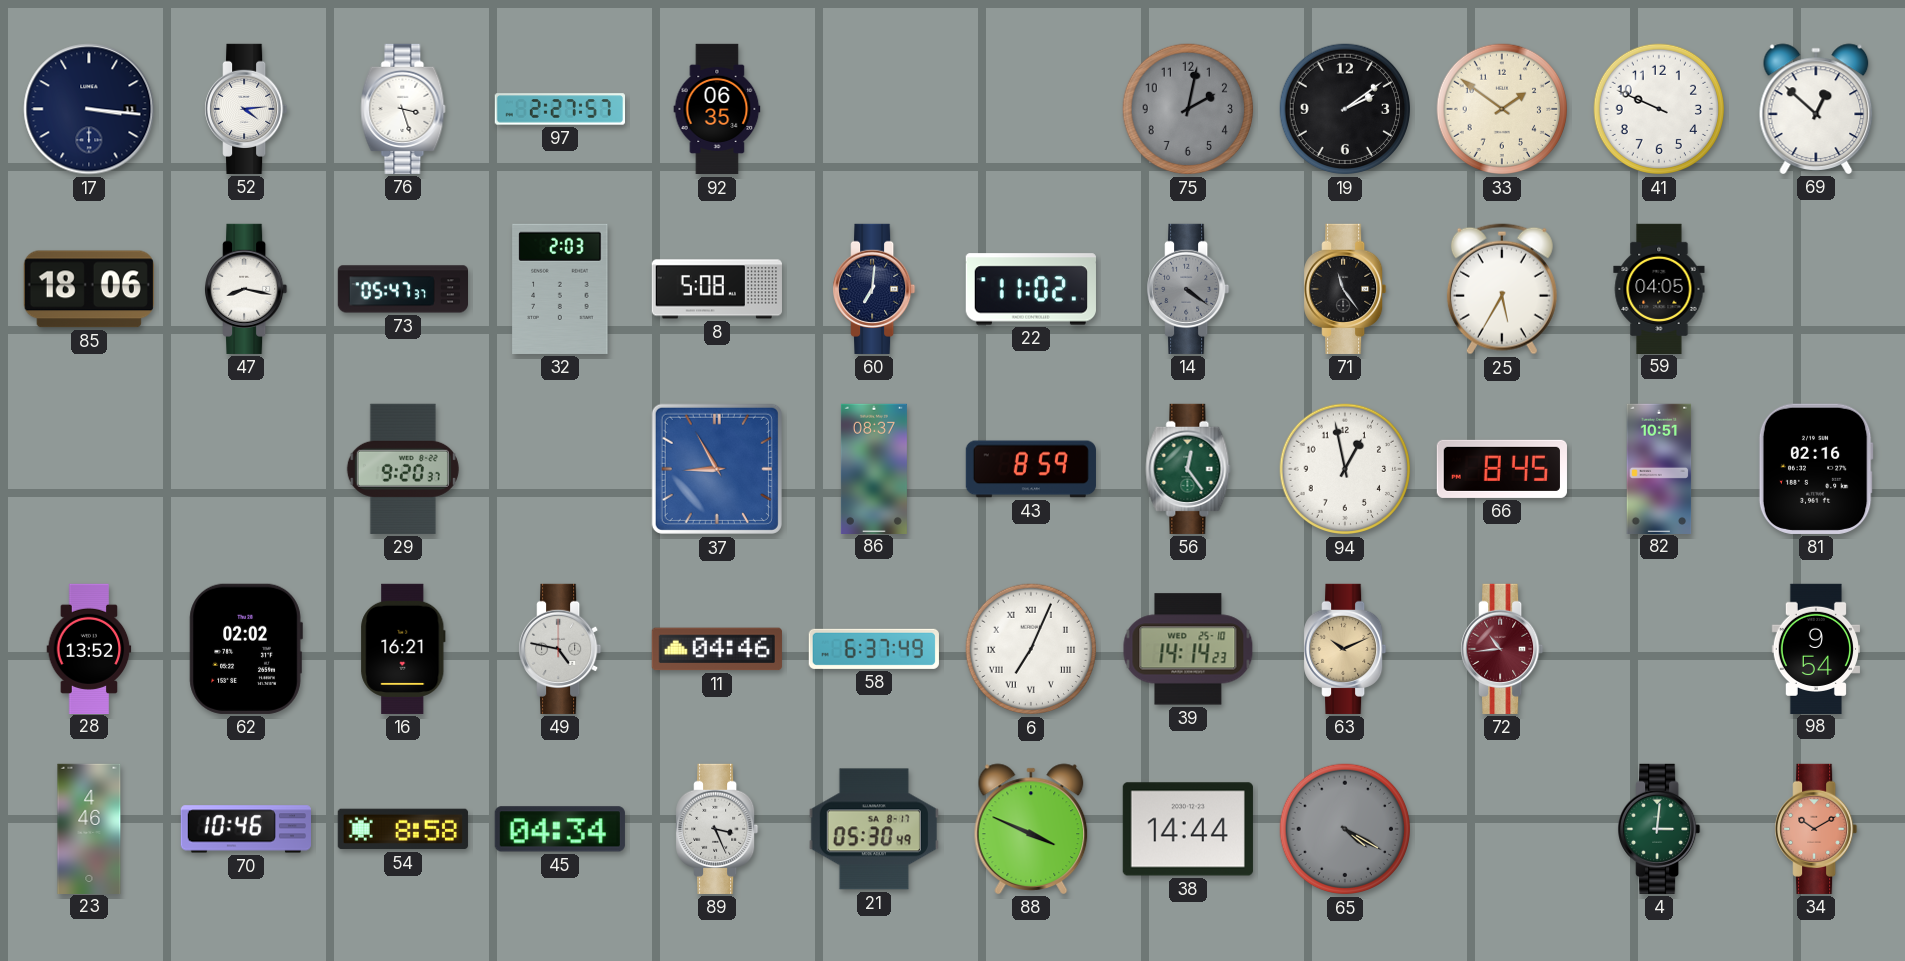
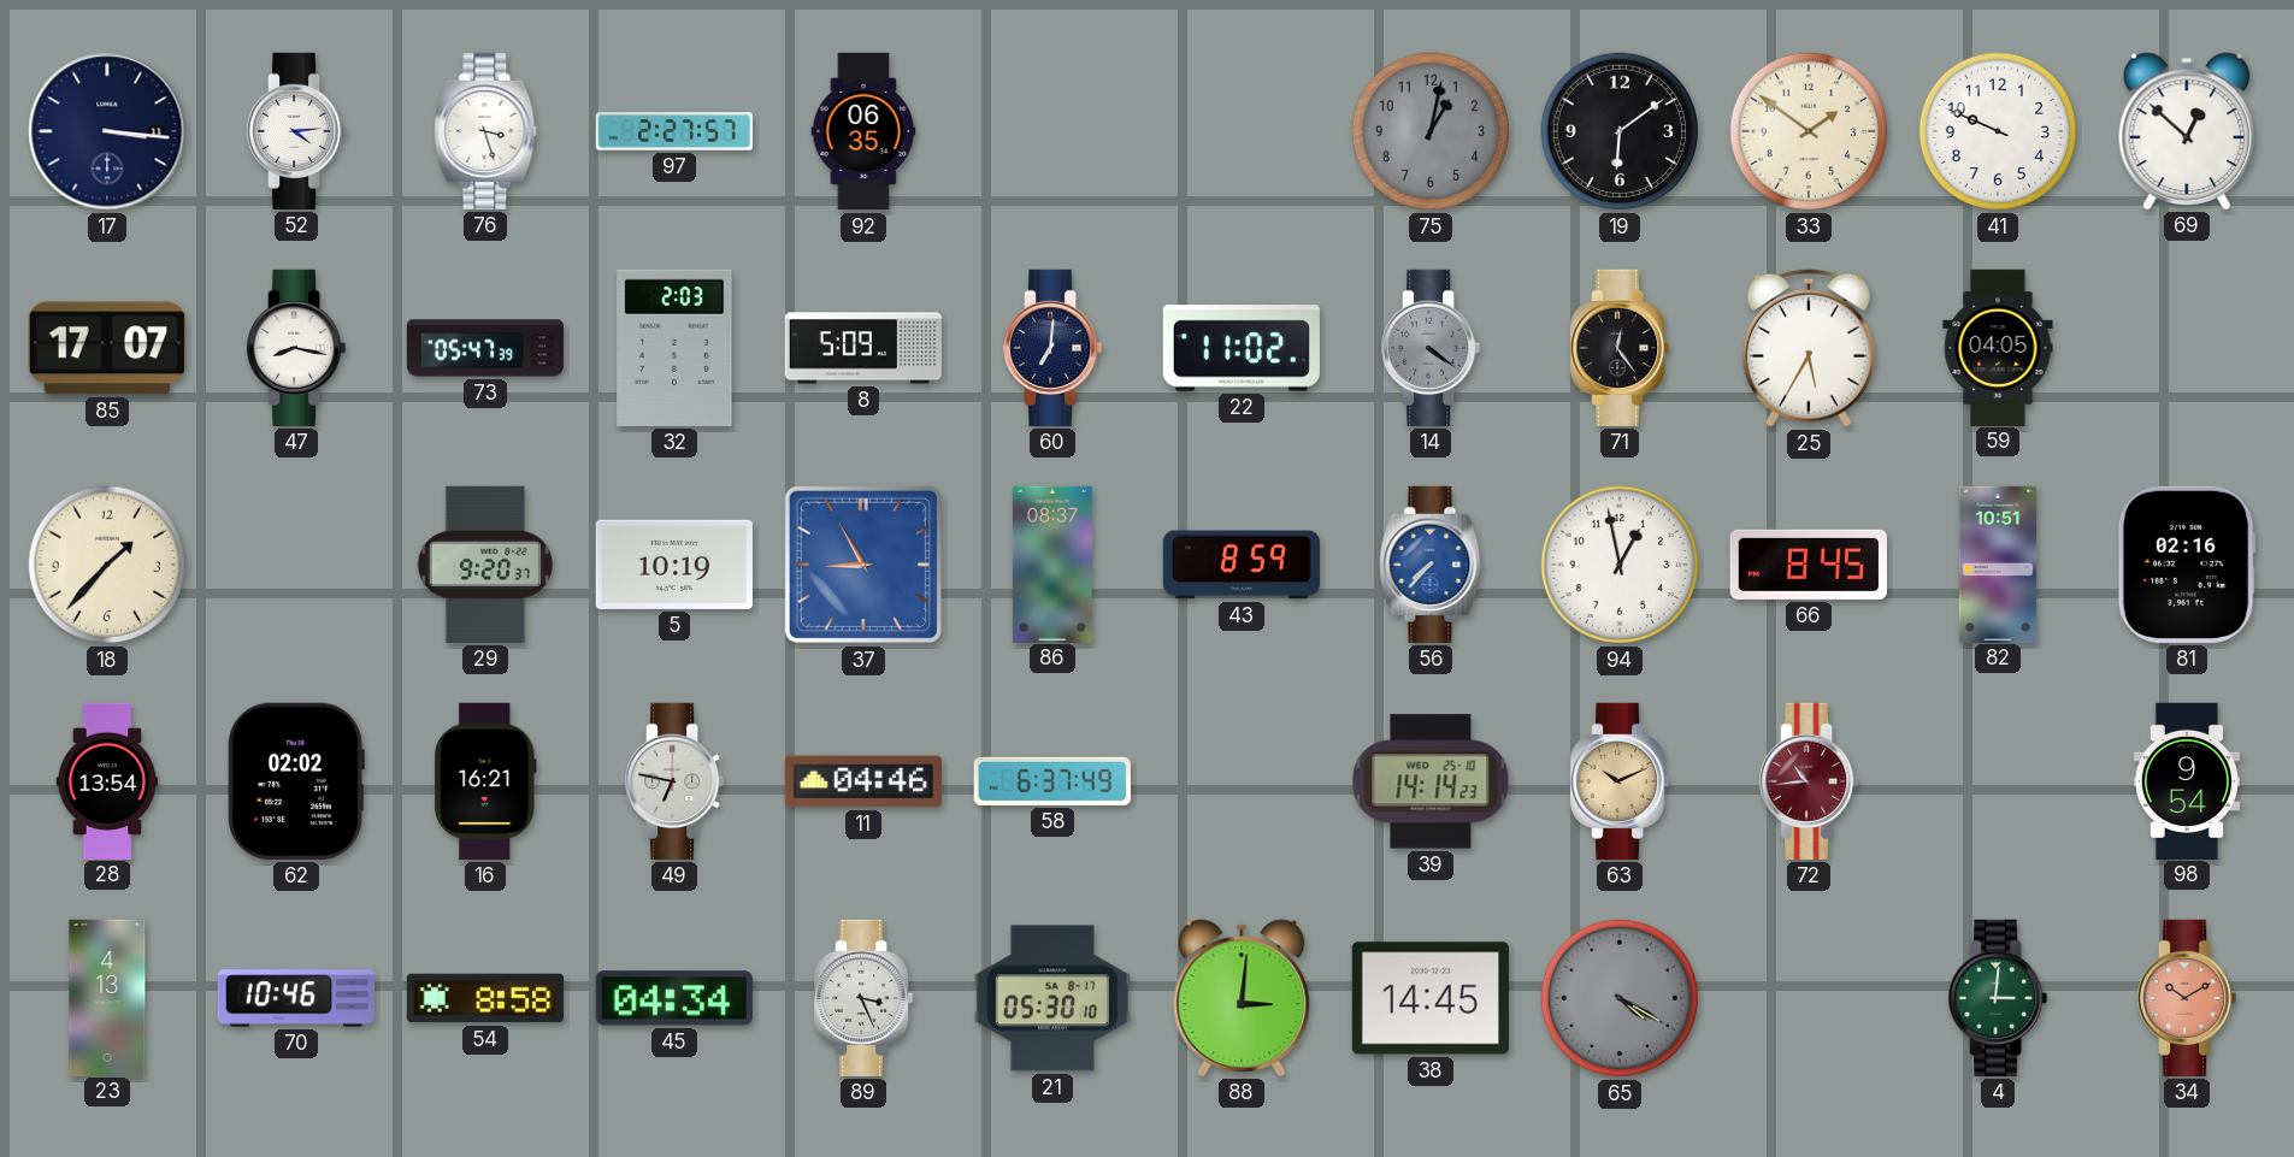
75: 2:02 -> 1:02
19: 2:09 -> 6:09
85: 18:06 -> 17:07
73: 05:47:37 -> 05:47:39
8: 5:08 -> 5:09
71: 11:24 -> 12:24
18: none -> 1:37
5: none -> 10:19
56: 12:24 -> 7:37
56 dial: green -> blue
28: 13:52 -> 13:54
49: 4:47 -> 6:47
6: 7:04 -> none
23: 4:46 -> 4:13
21: 05:30:49 -> 05:30:10
88: 3:49 -> 3:01
38: 14:44 -> 14:45
